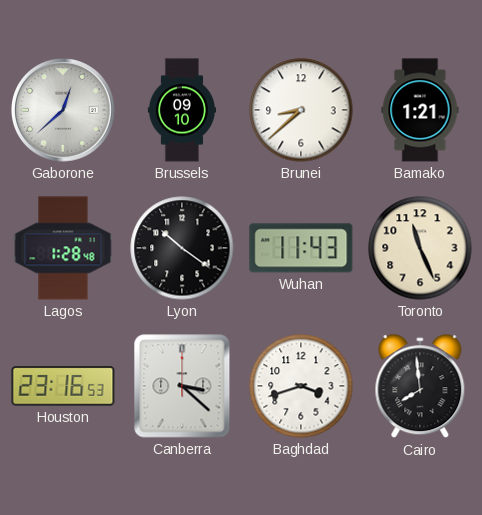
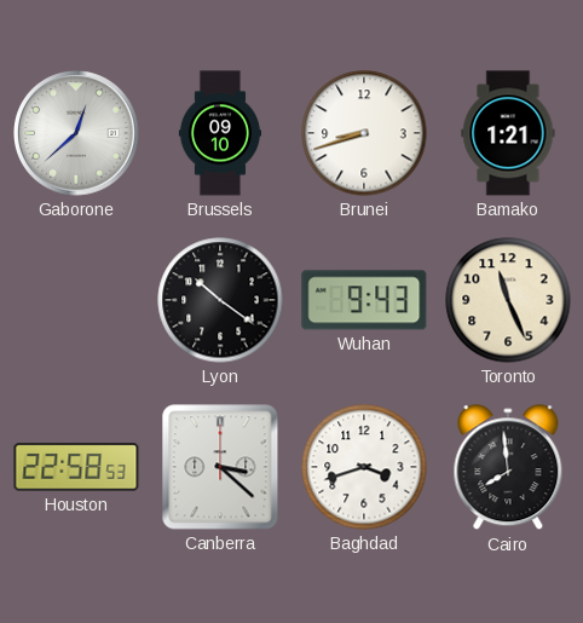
Brunei: 8:38 -> 8:42
Lagos: 1:28 -> none
Wuhan: 11:43 -> 9:43
Houston: 23:16 -> 22:58
